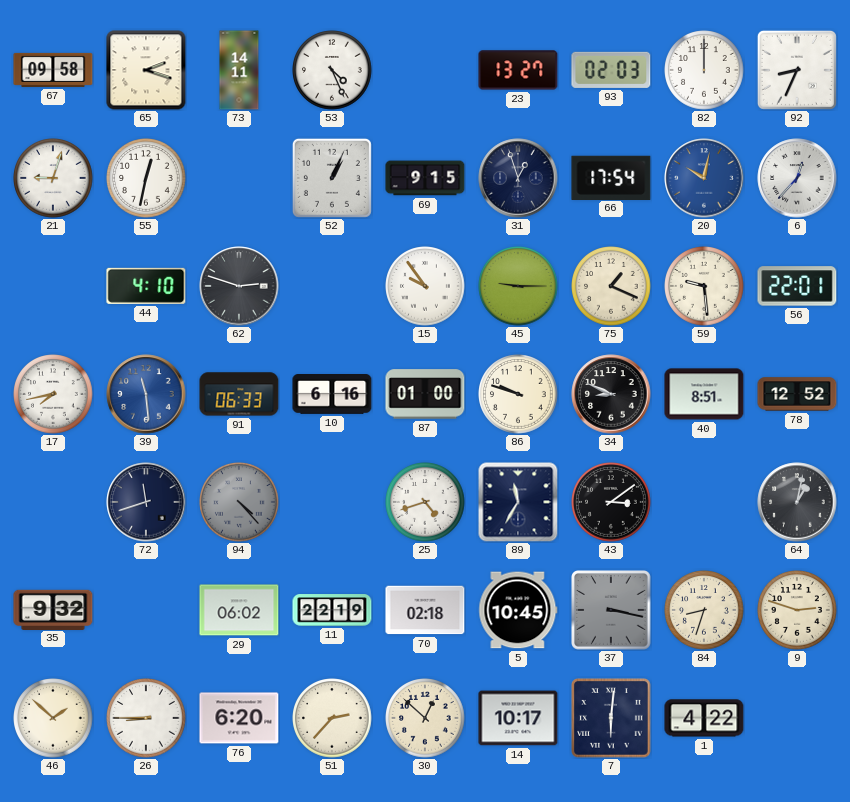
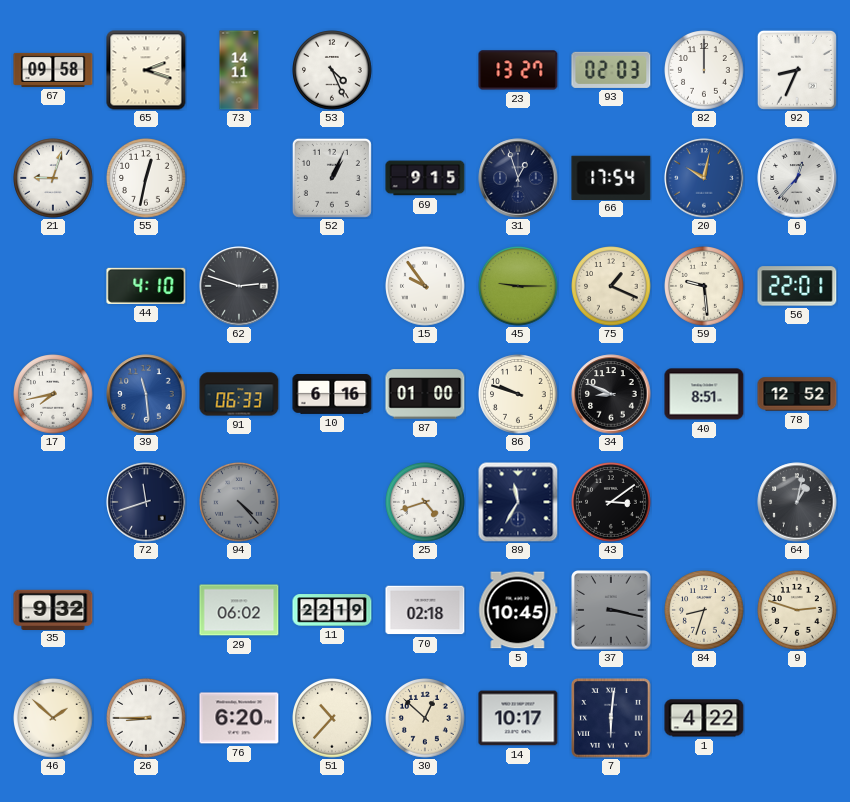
51: 2:37 -> 10:37
